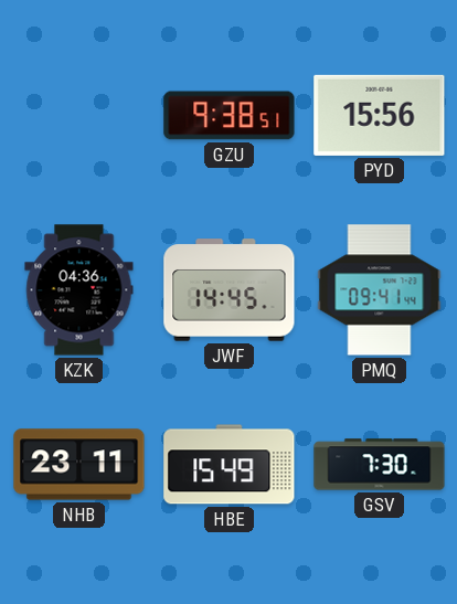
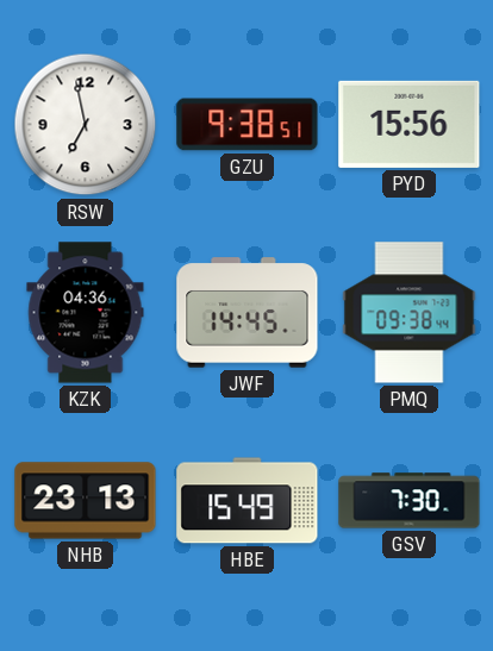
RSW: none -> 6:58
PMQ: 09:41 -> 09:38
NHB: 23:11 -> 23:13
